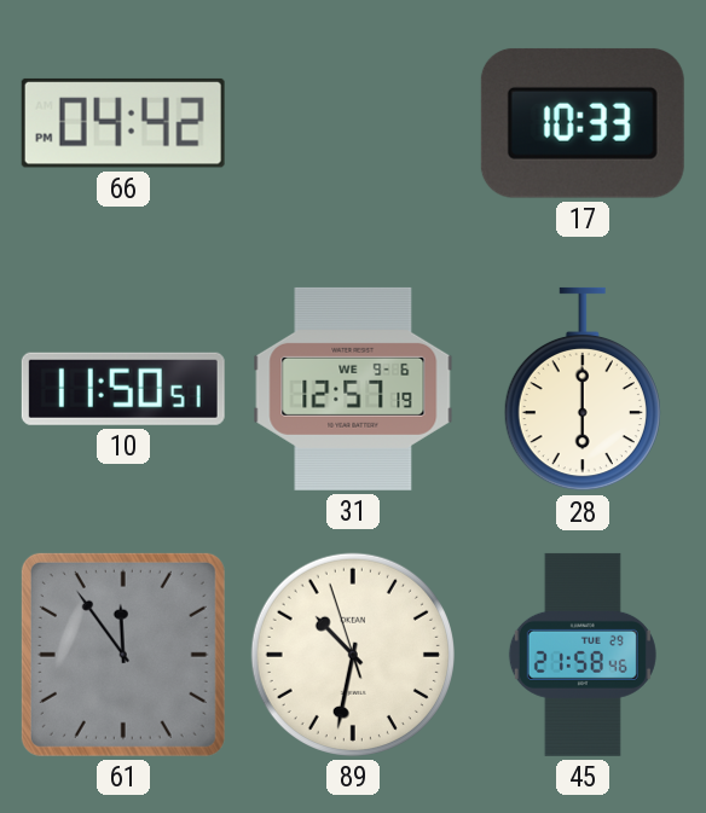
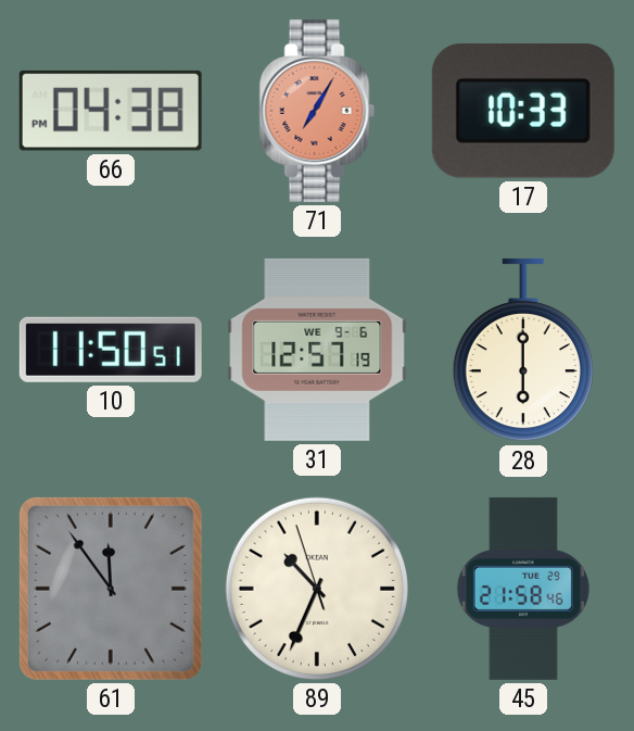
66: 04:42 -> 04:38
71: none -> 7:05
89: 10:31 -> 10:33
